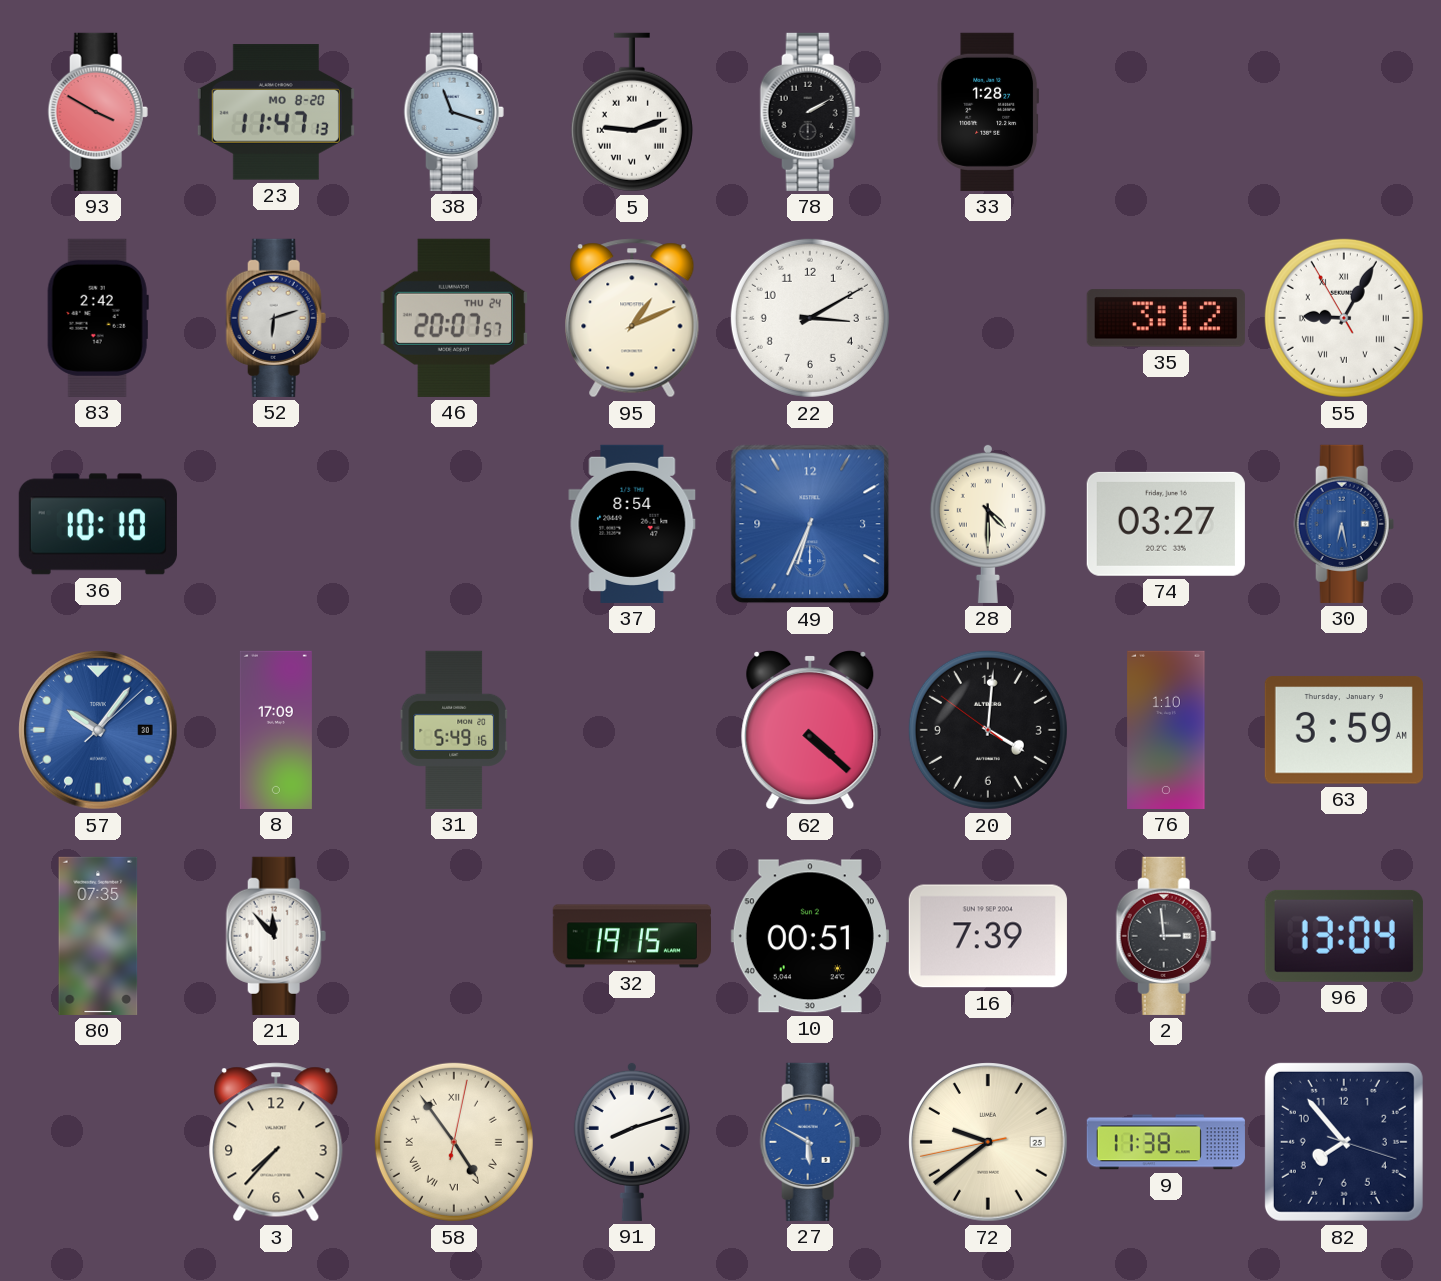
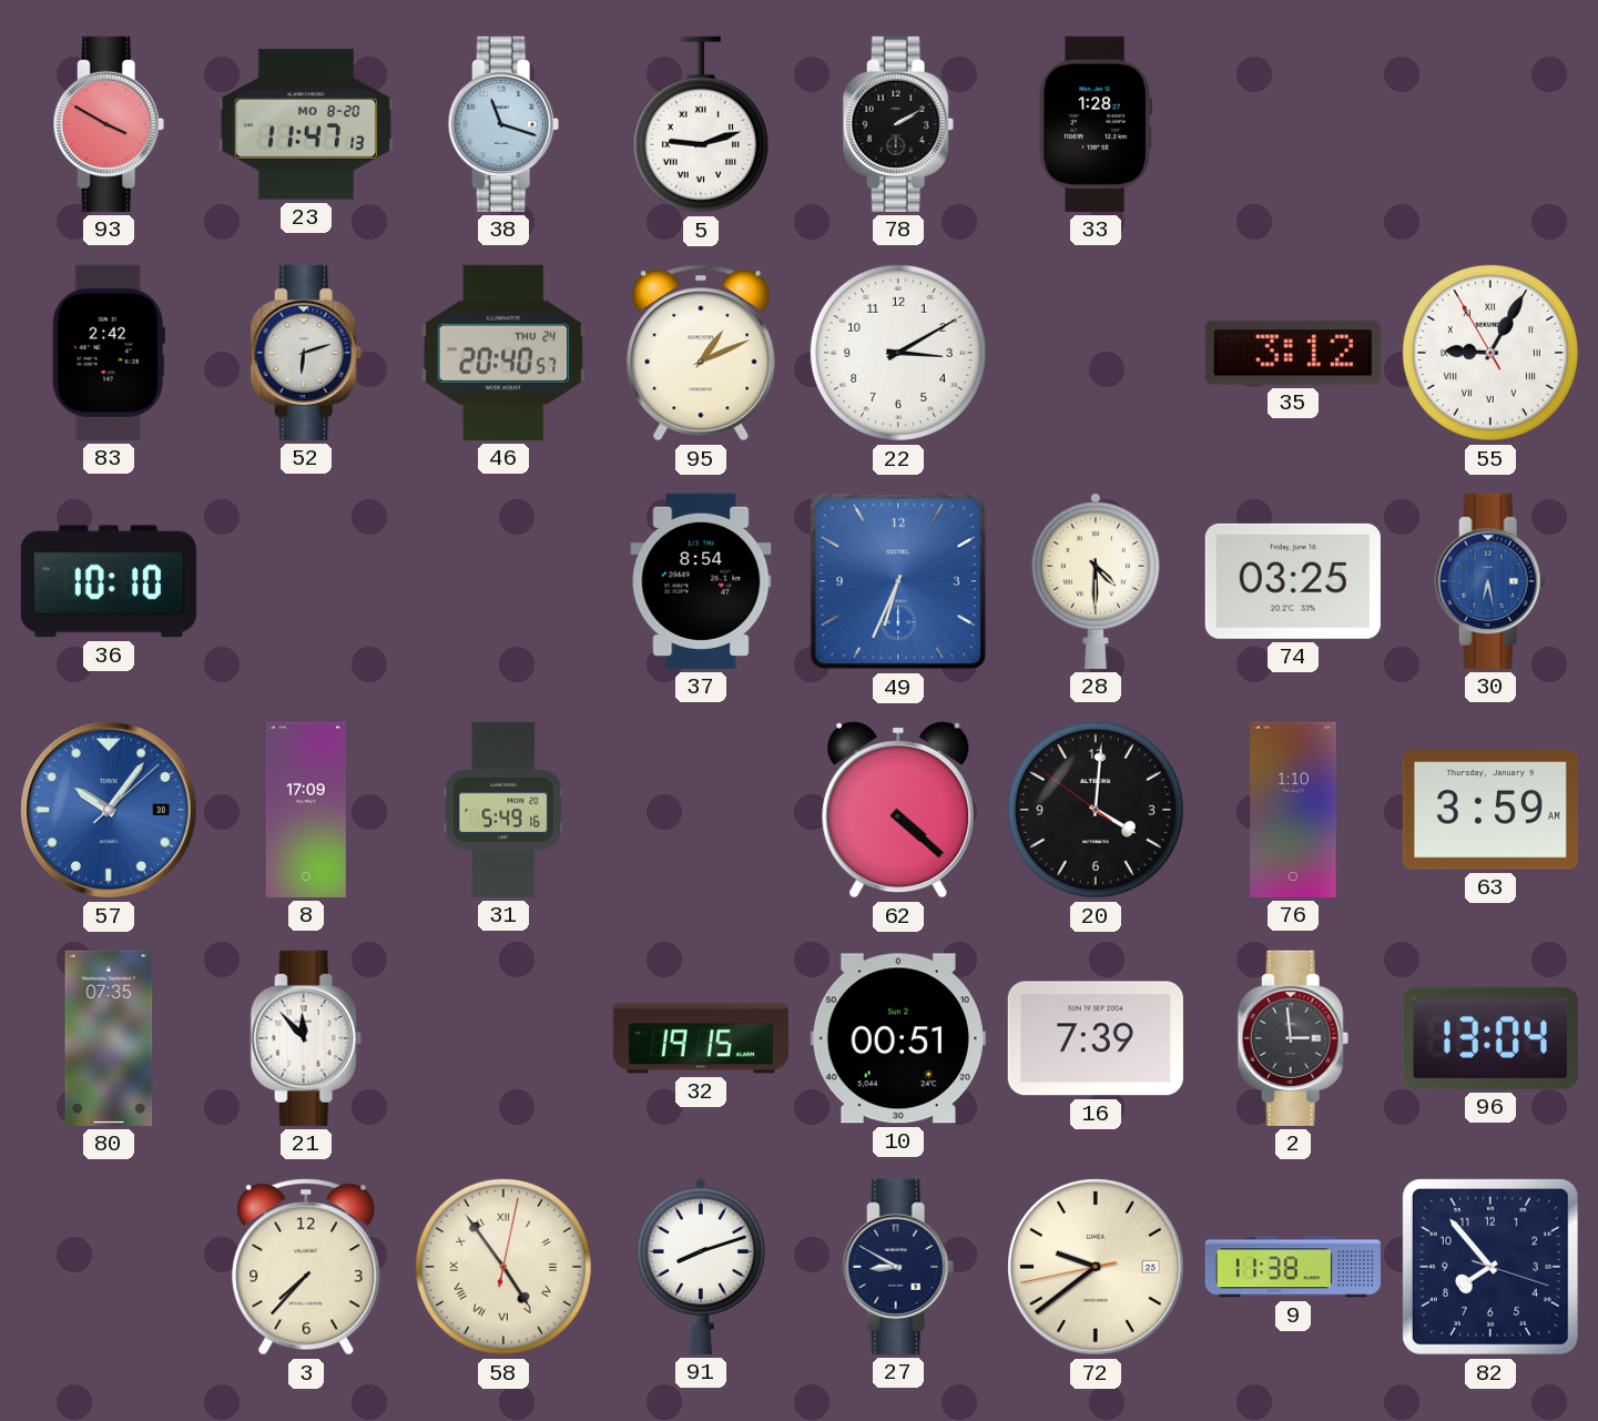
46: 20:07 -> 20:40
74: 03:27 -> 03:25
27: 5:50 -> 8:50
27 dial: blue -> navy
